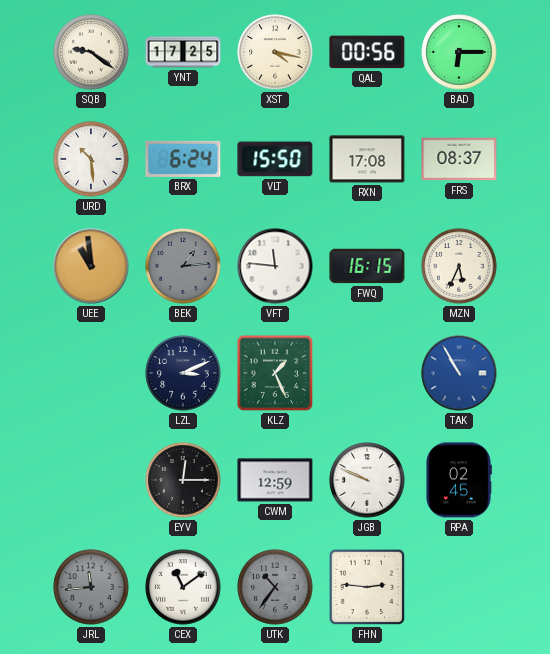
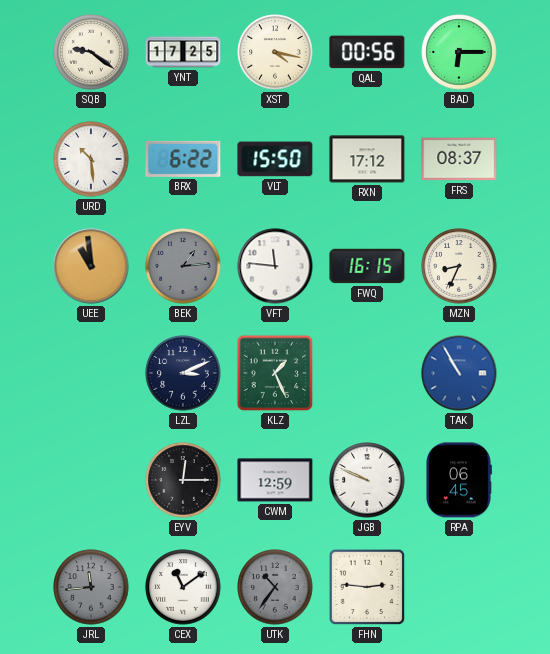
BRX: 6:24 -> 6:22
RXN: 17:08 -> 17:12
MZN: 5:34 -> 8:34
RPA: 02:45 -> 06:45
